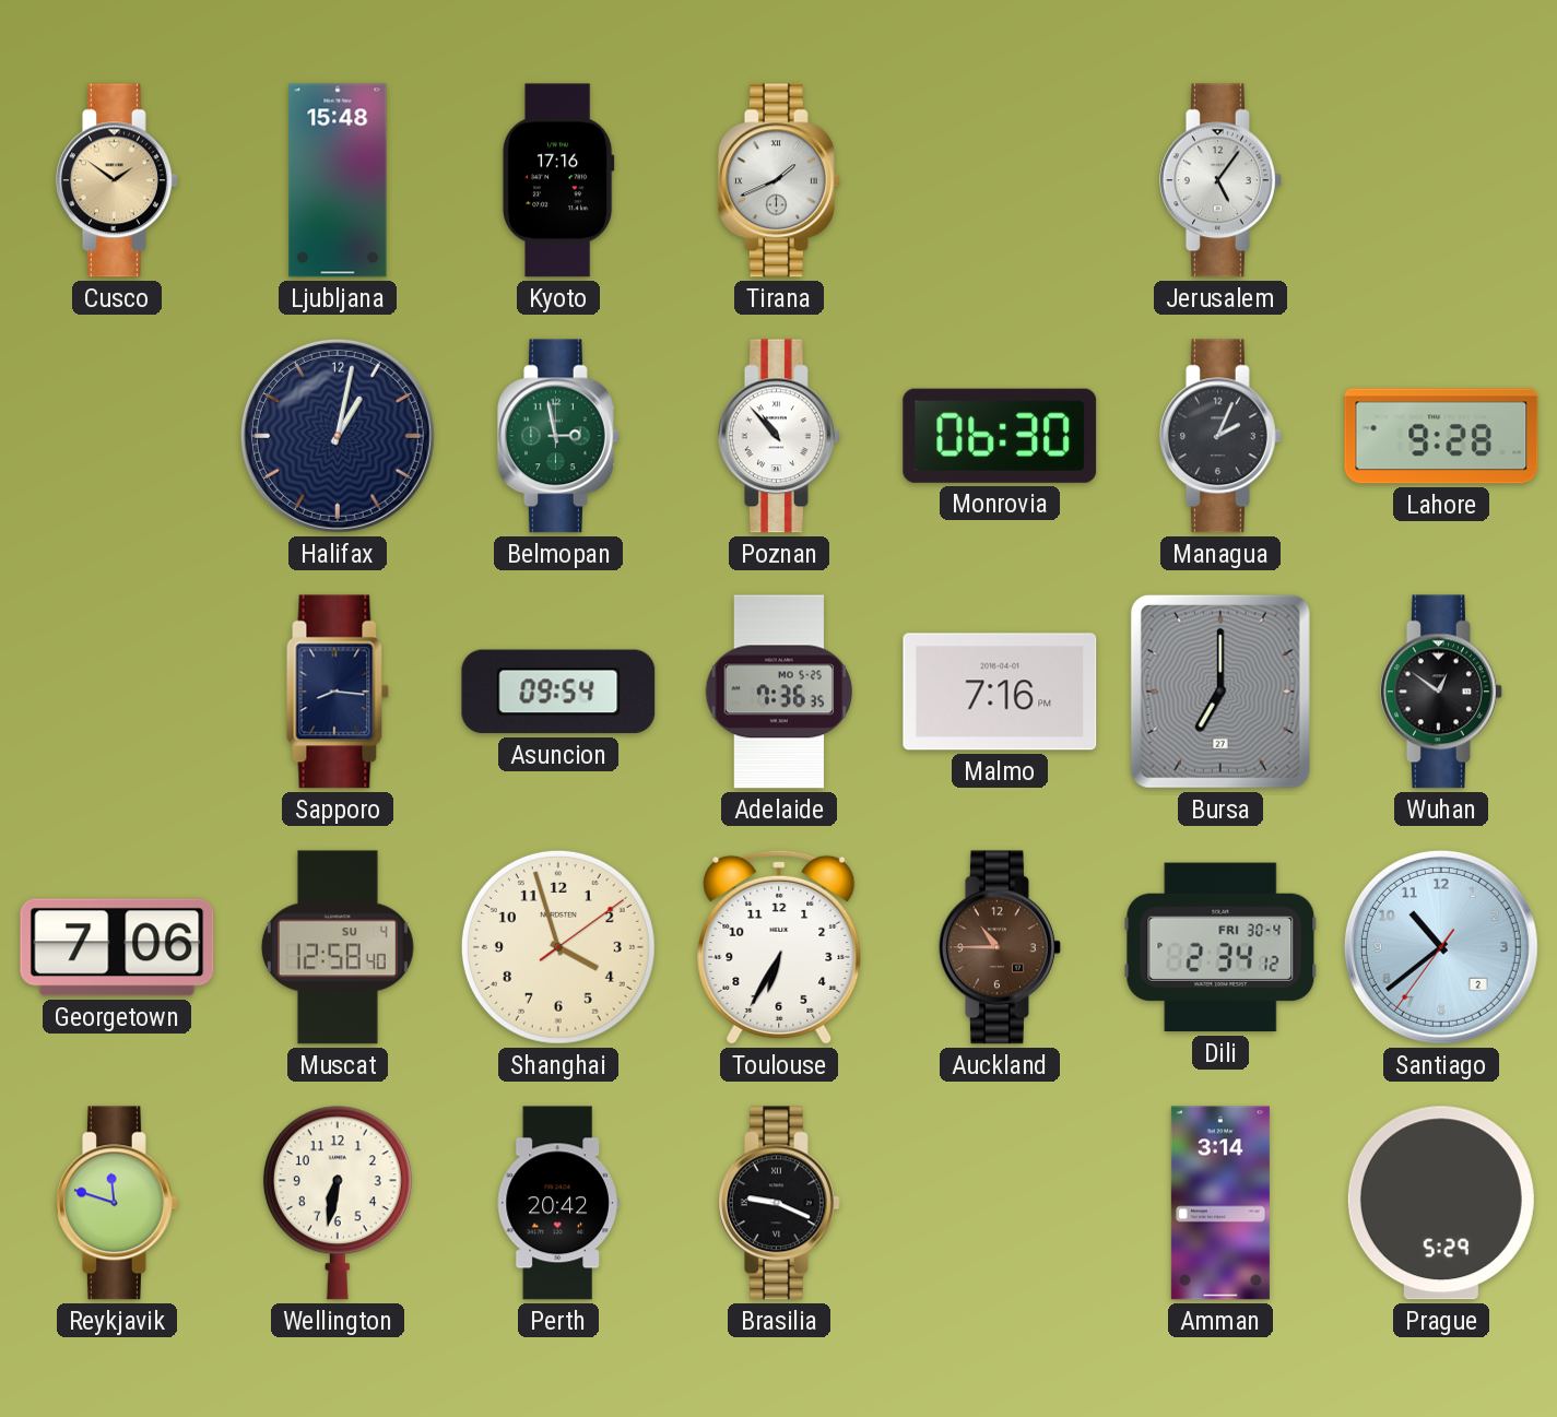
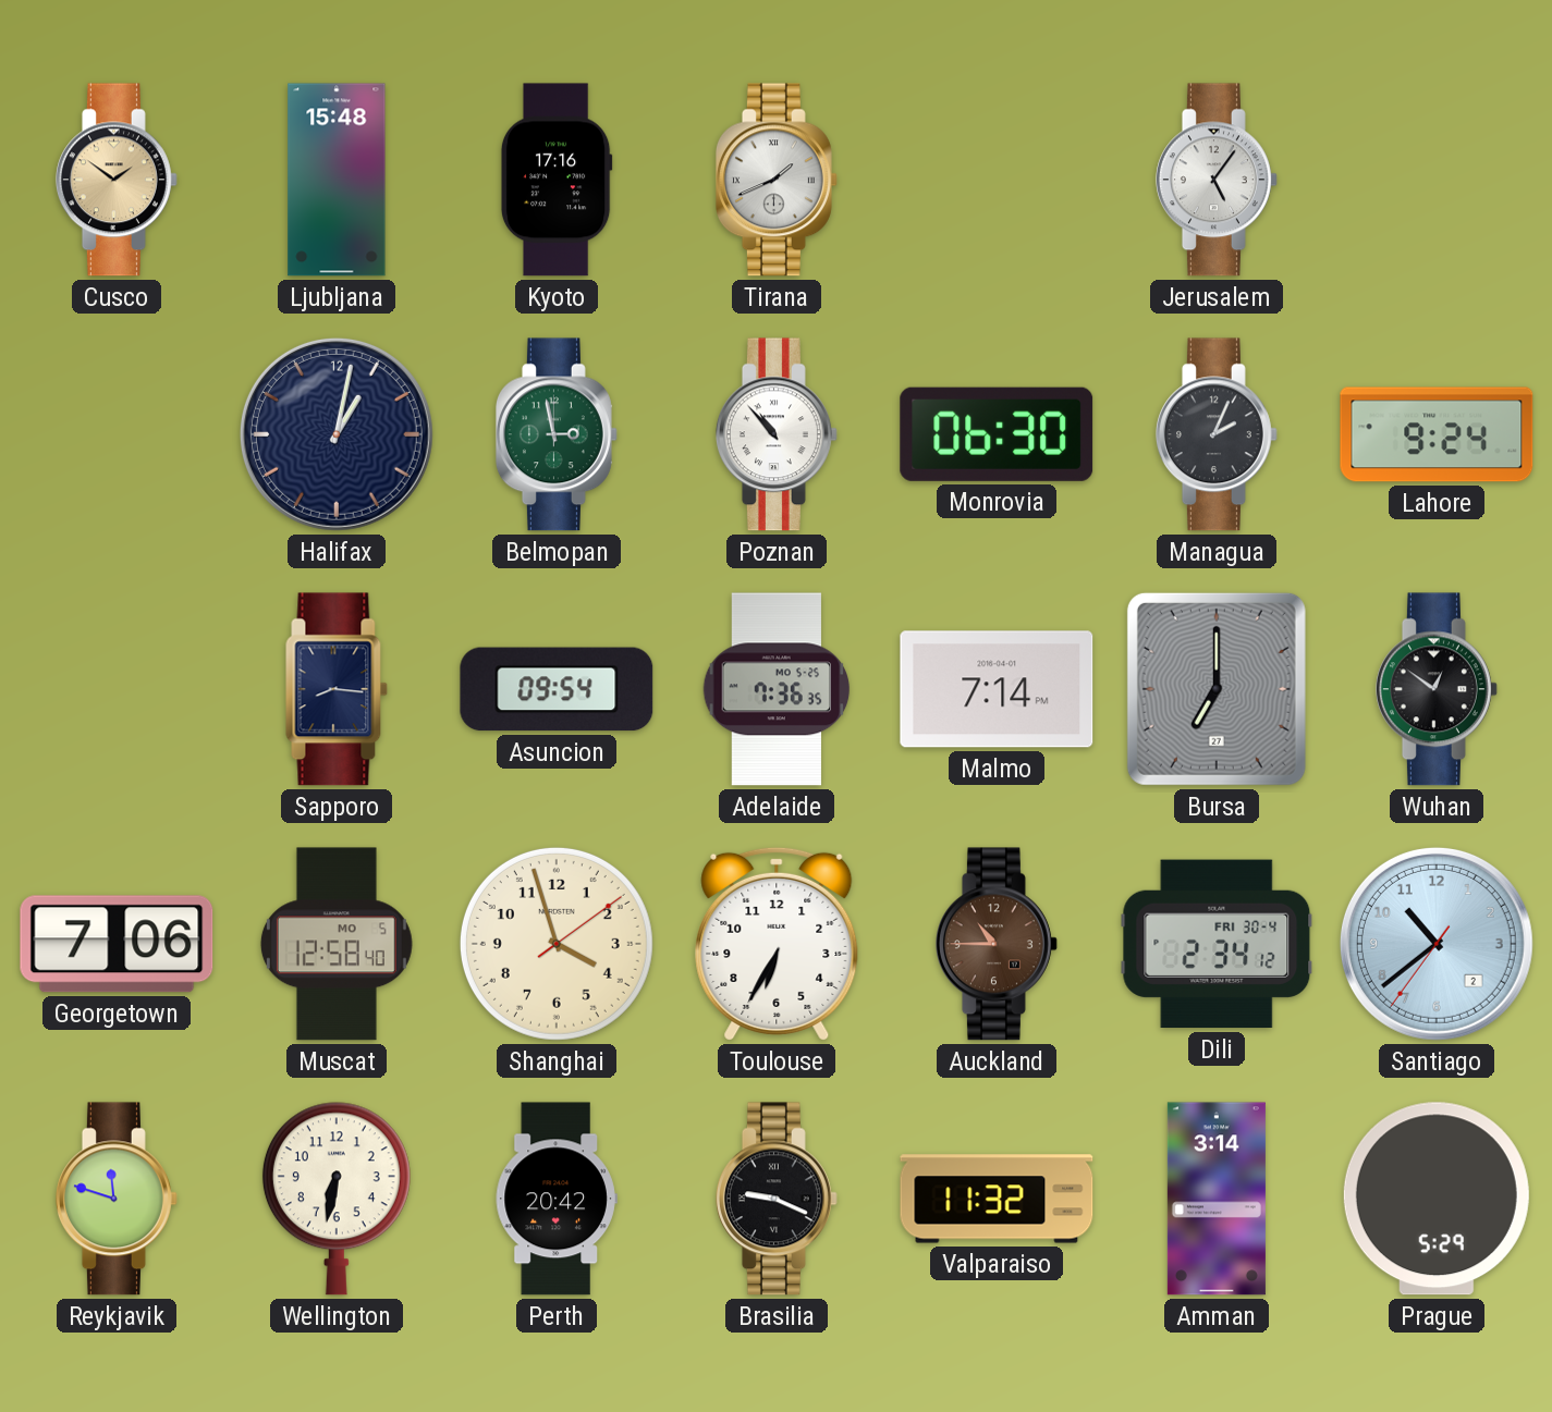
Lahore: 9:28 -> 9:24
Malmo: 7:16 -> 7:14
Muscat date: SU 4 -> MO 5
Valparaiso: none -> 11:32
